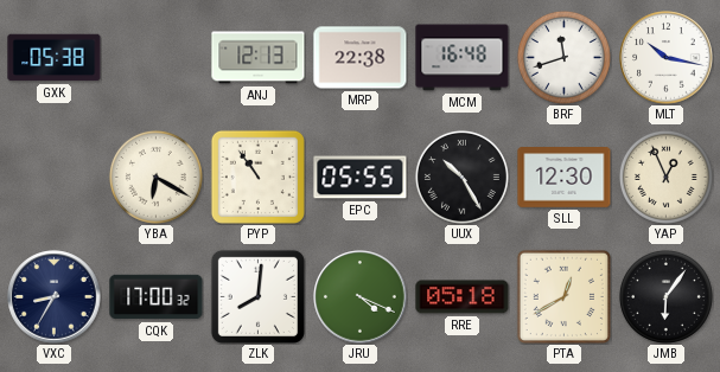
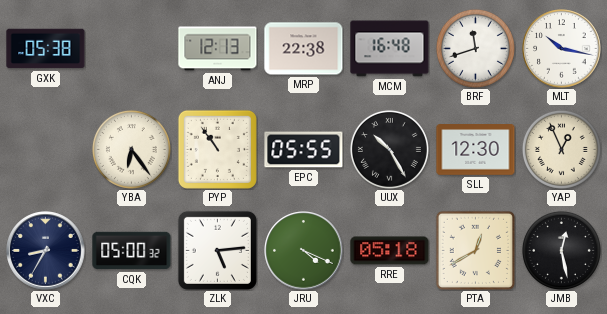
YBA: 6:20 -> 6:24
CQK: 17:00 -> 05:00
ZLK: 8:01 -> 5:14
JMB: 6:06 -> 12:28
